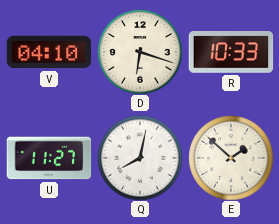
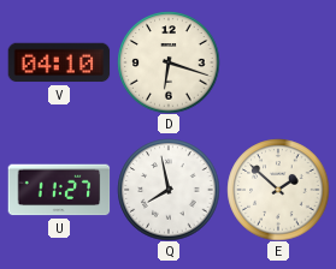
R: 10:33 -> none
Q: 8:02 -> 7:58
